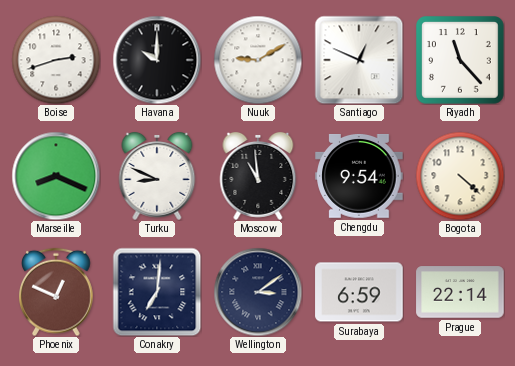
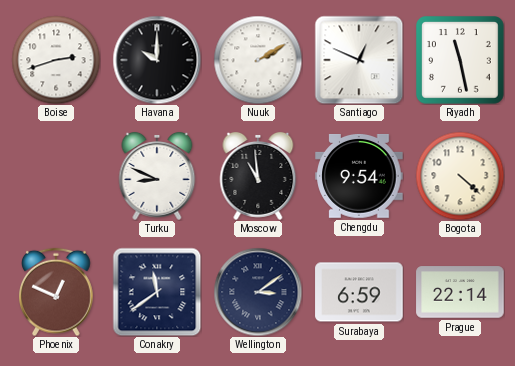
Nuuk: 9:10 -> 2:10
Riyadh: 11:23 -> 11:28
Marseille: 8:19 -> none
Conakry: 7:01 -> 11:39
